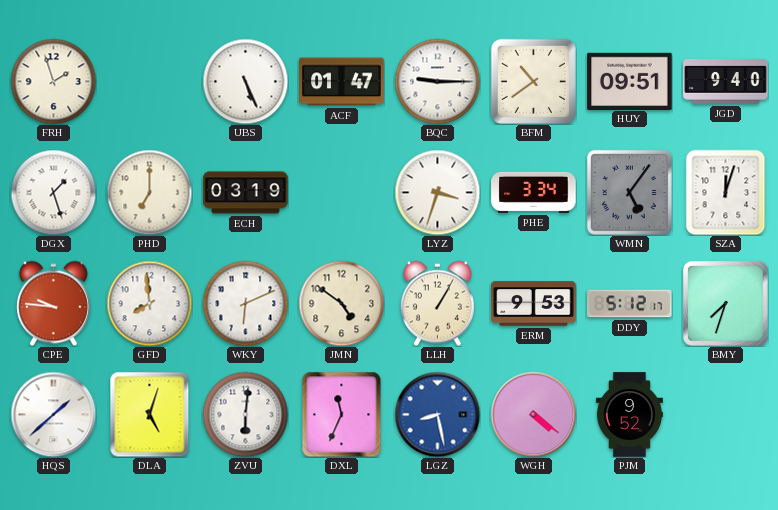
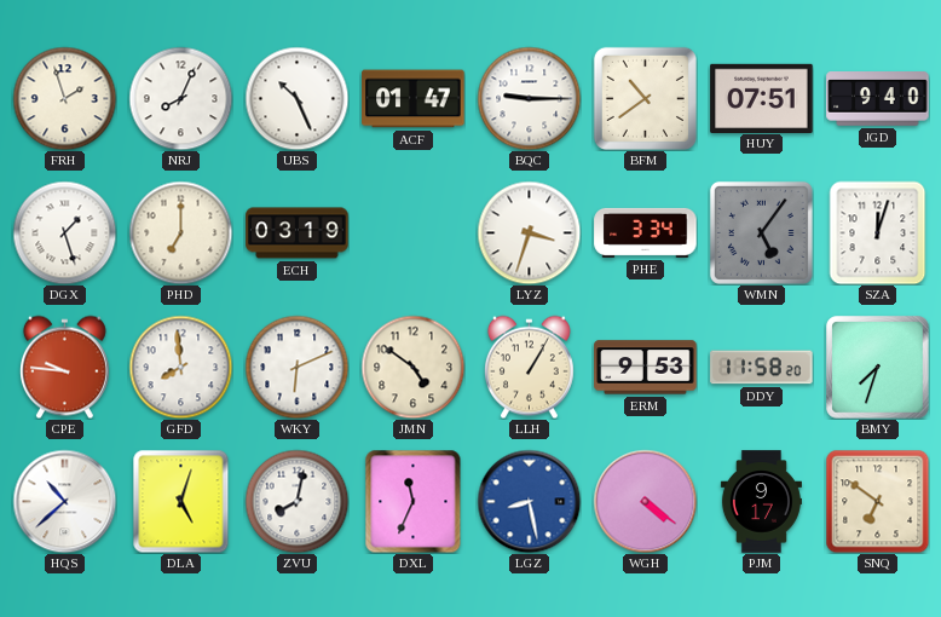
NRJ: none -> 8:04
UBS: 5:26 -> 10:26
HUY: 09:51 -> 07:51
DDY: 5:12 -> 11:58
HQS: 1:38 -> 10:38
ZVU: 6:01 -> 8:02
PJM: 9:52 -> 9:17
SNQ: none -> 6:51
